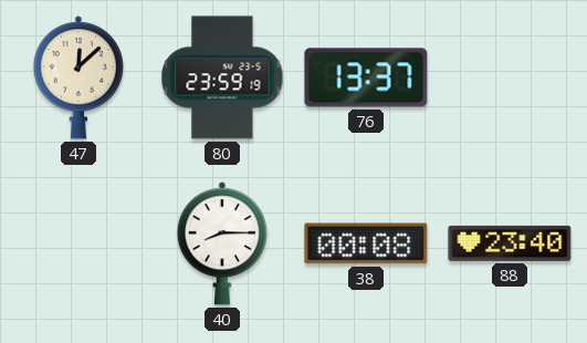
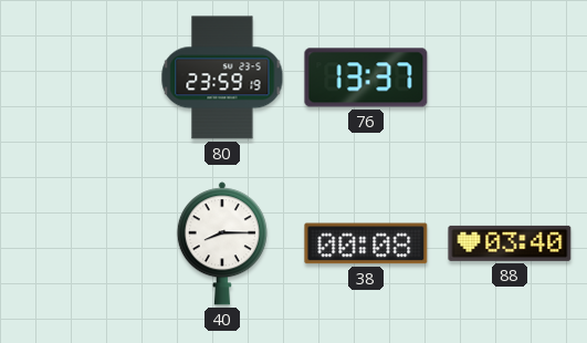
47: 12:08 -> none
88: 23:40 -> 03:40
